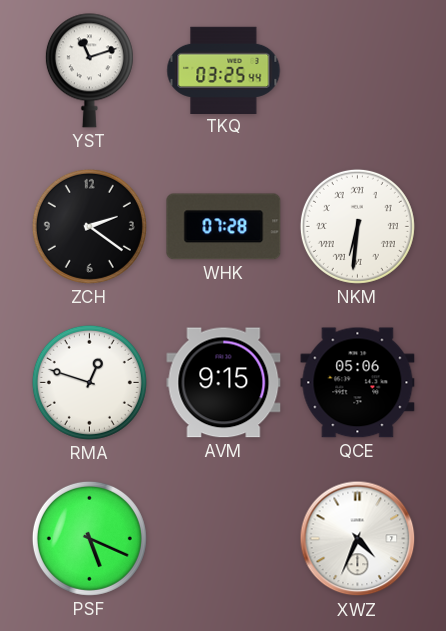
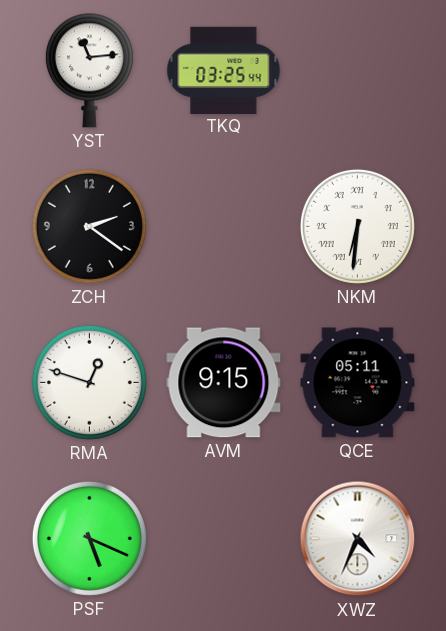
YST: 11:12 -> 11:14
WHK: 07:28 -> none
QCE: 05:06 -> 05:11
